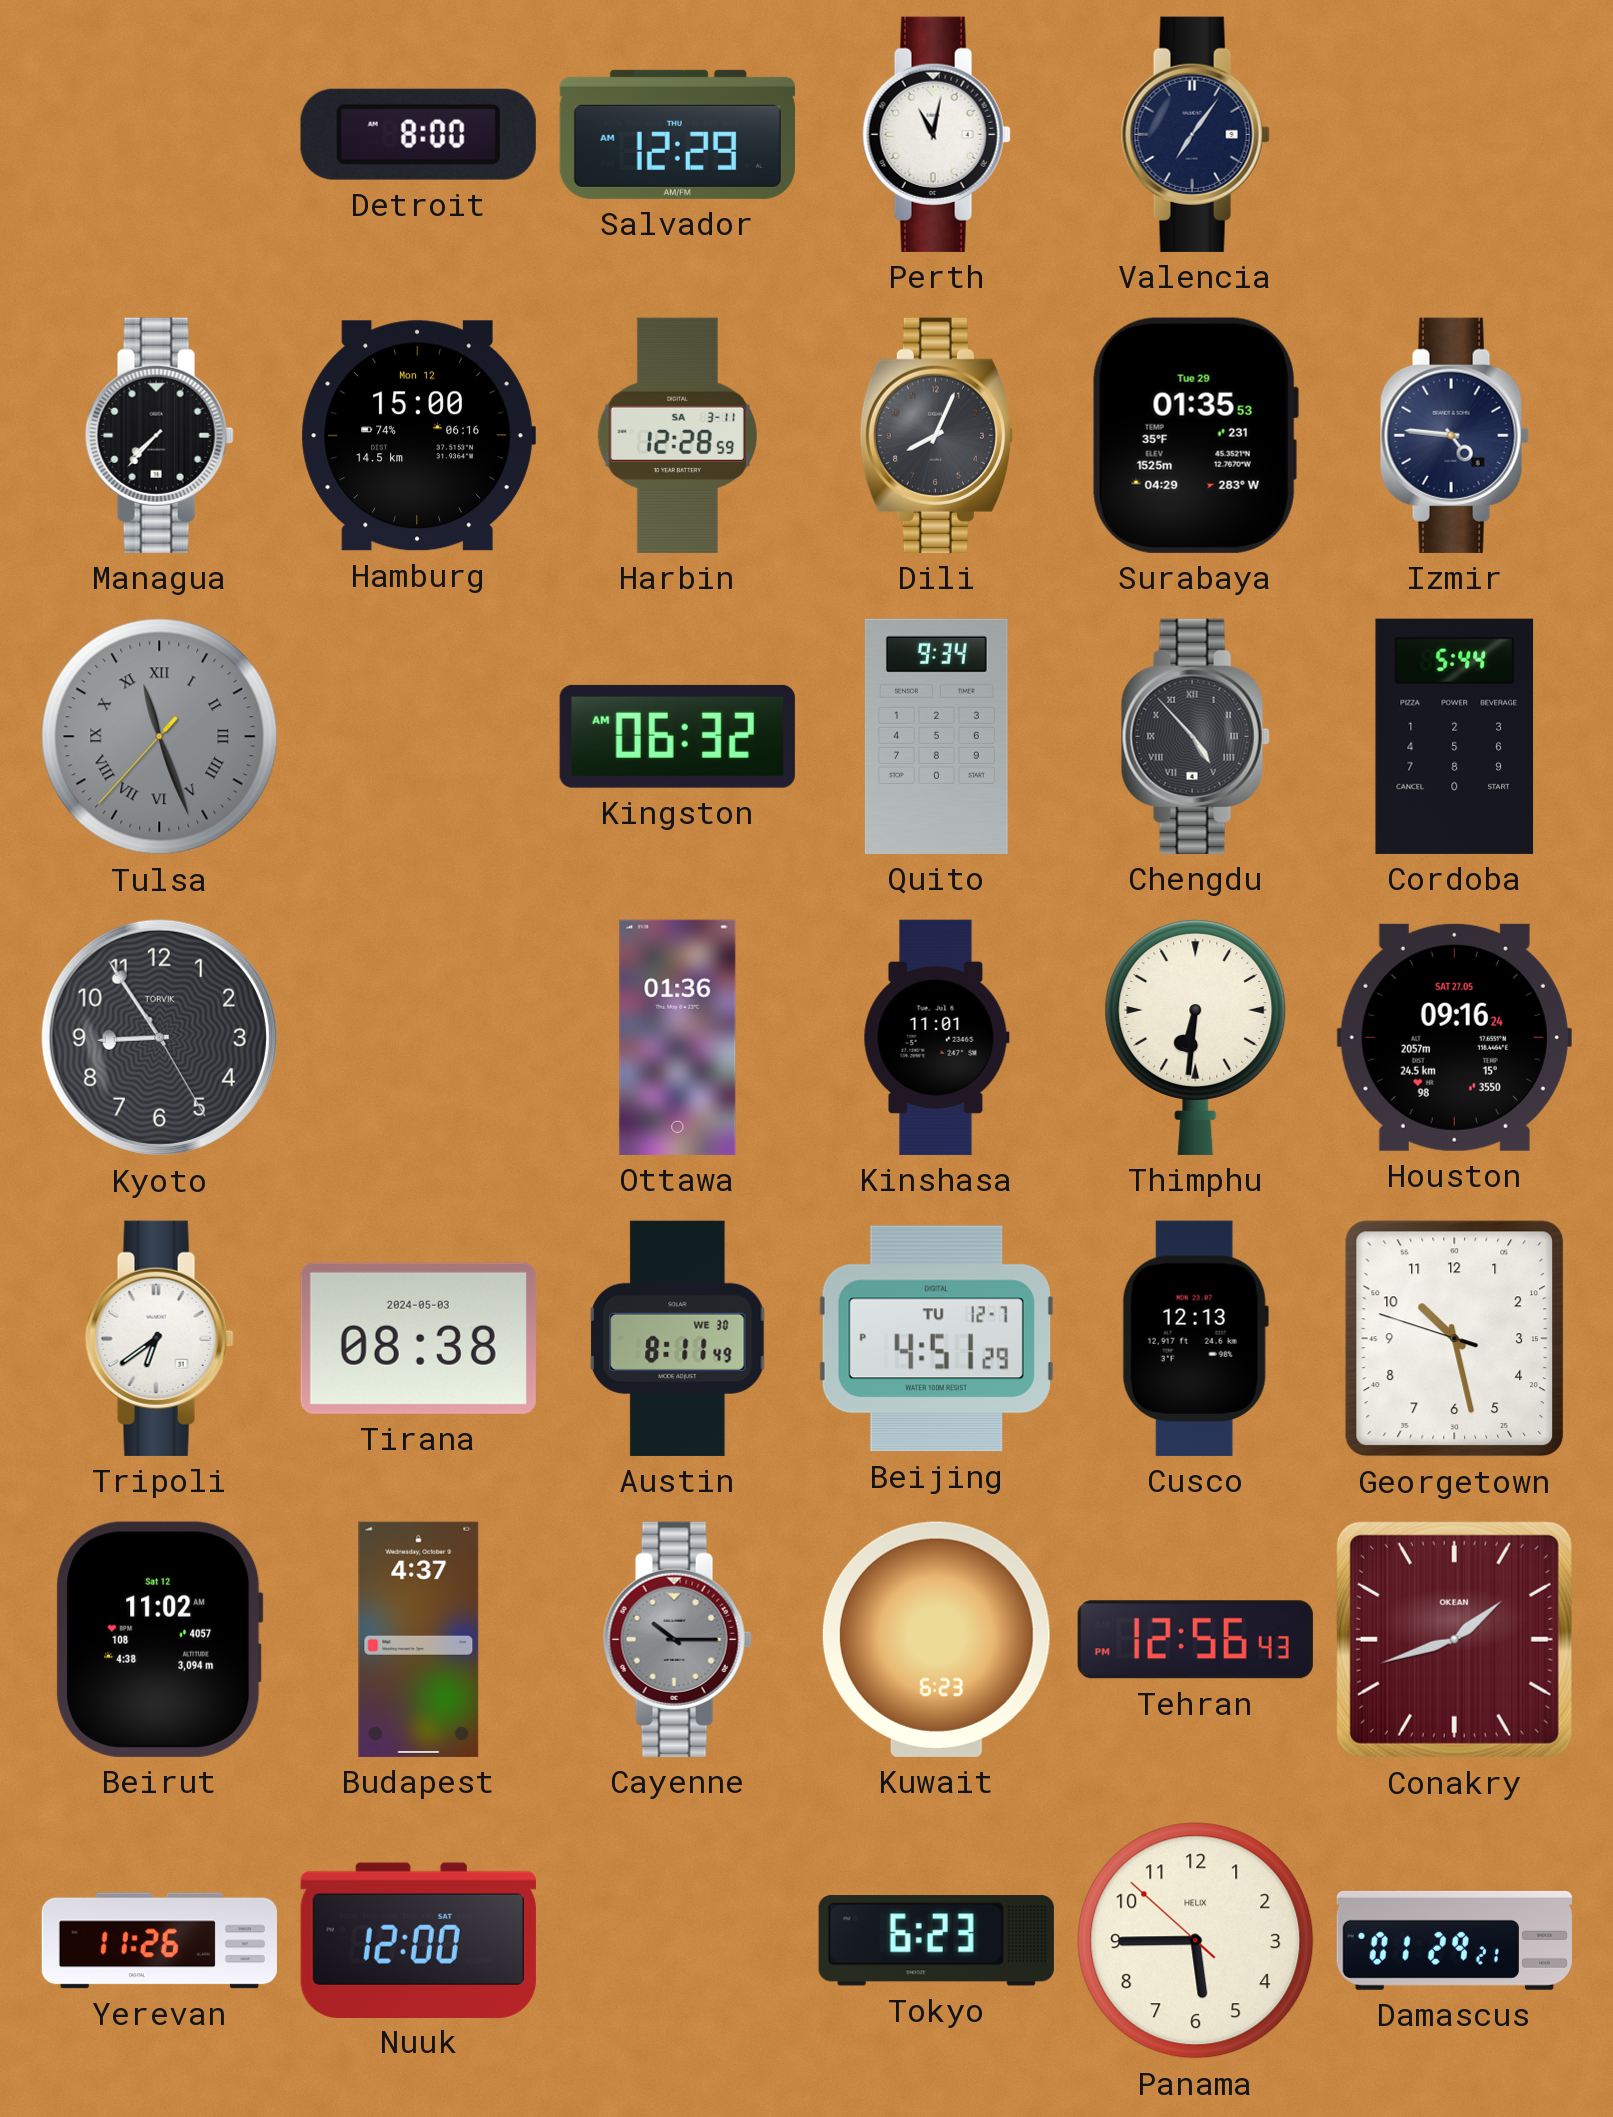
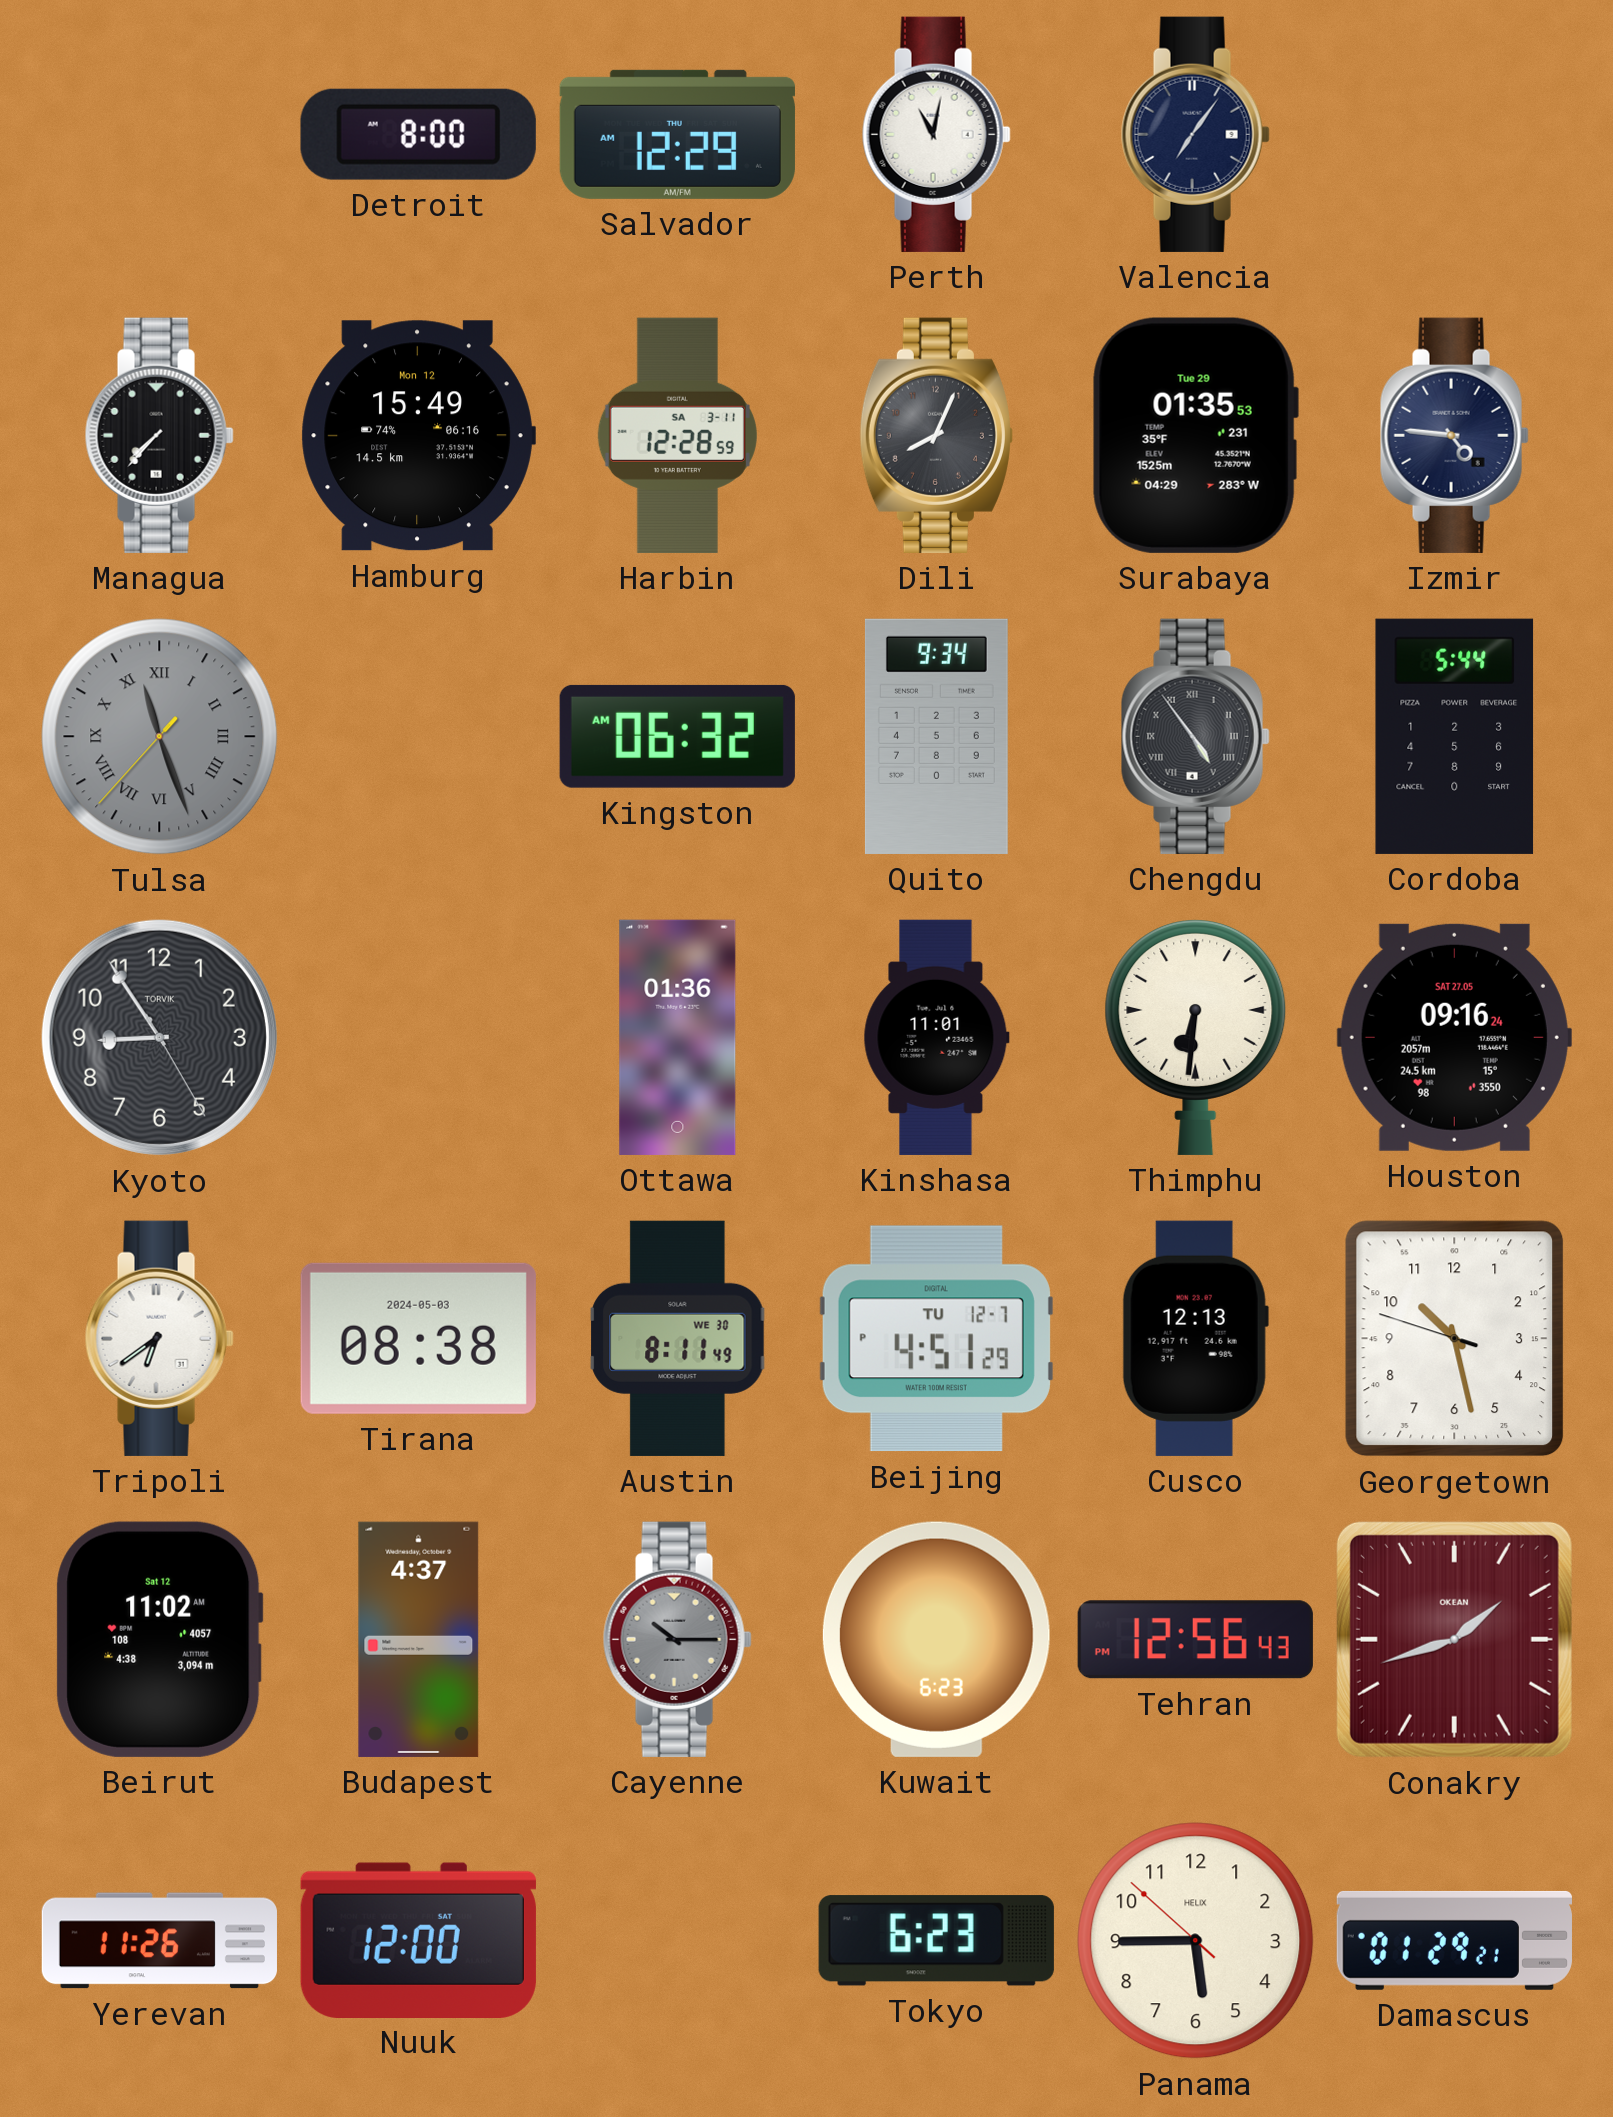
Hamburg: 15:00 -> 15:49
Chengdu: 4:53 -> 4:54
